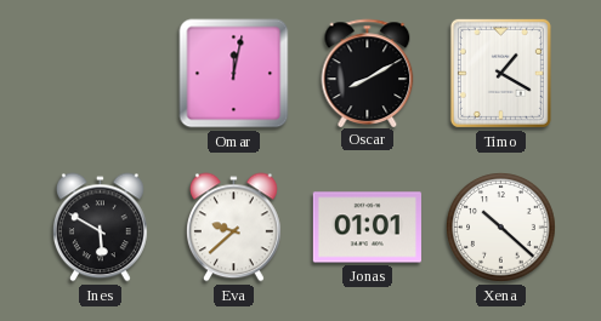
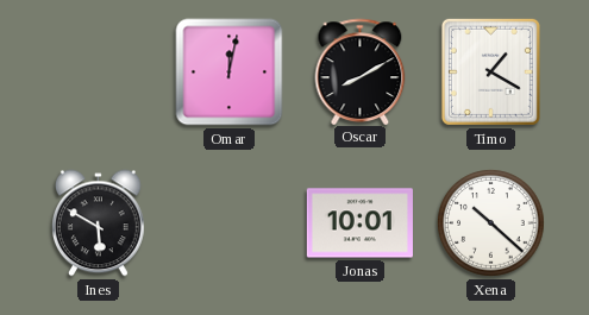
Eva: 9:38 -> none
Jonas: 01:01 -> 10:01
